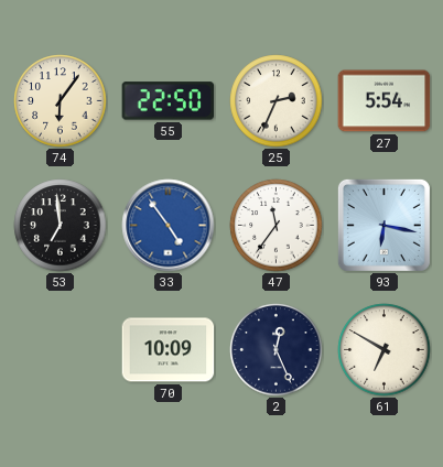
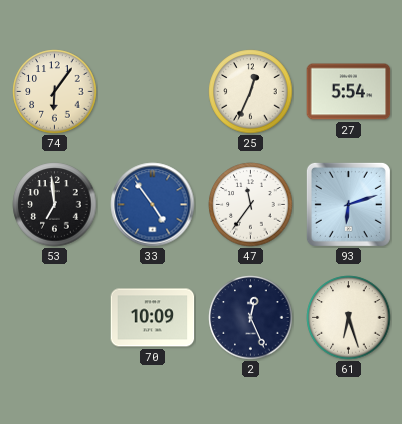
55: 22:50 -> none
25: 2:34 -> 12:34
93: 6:17 -> 6:12
61: 6:50 -> 6:27
